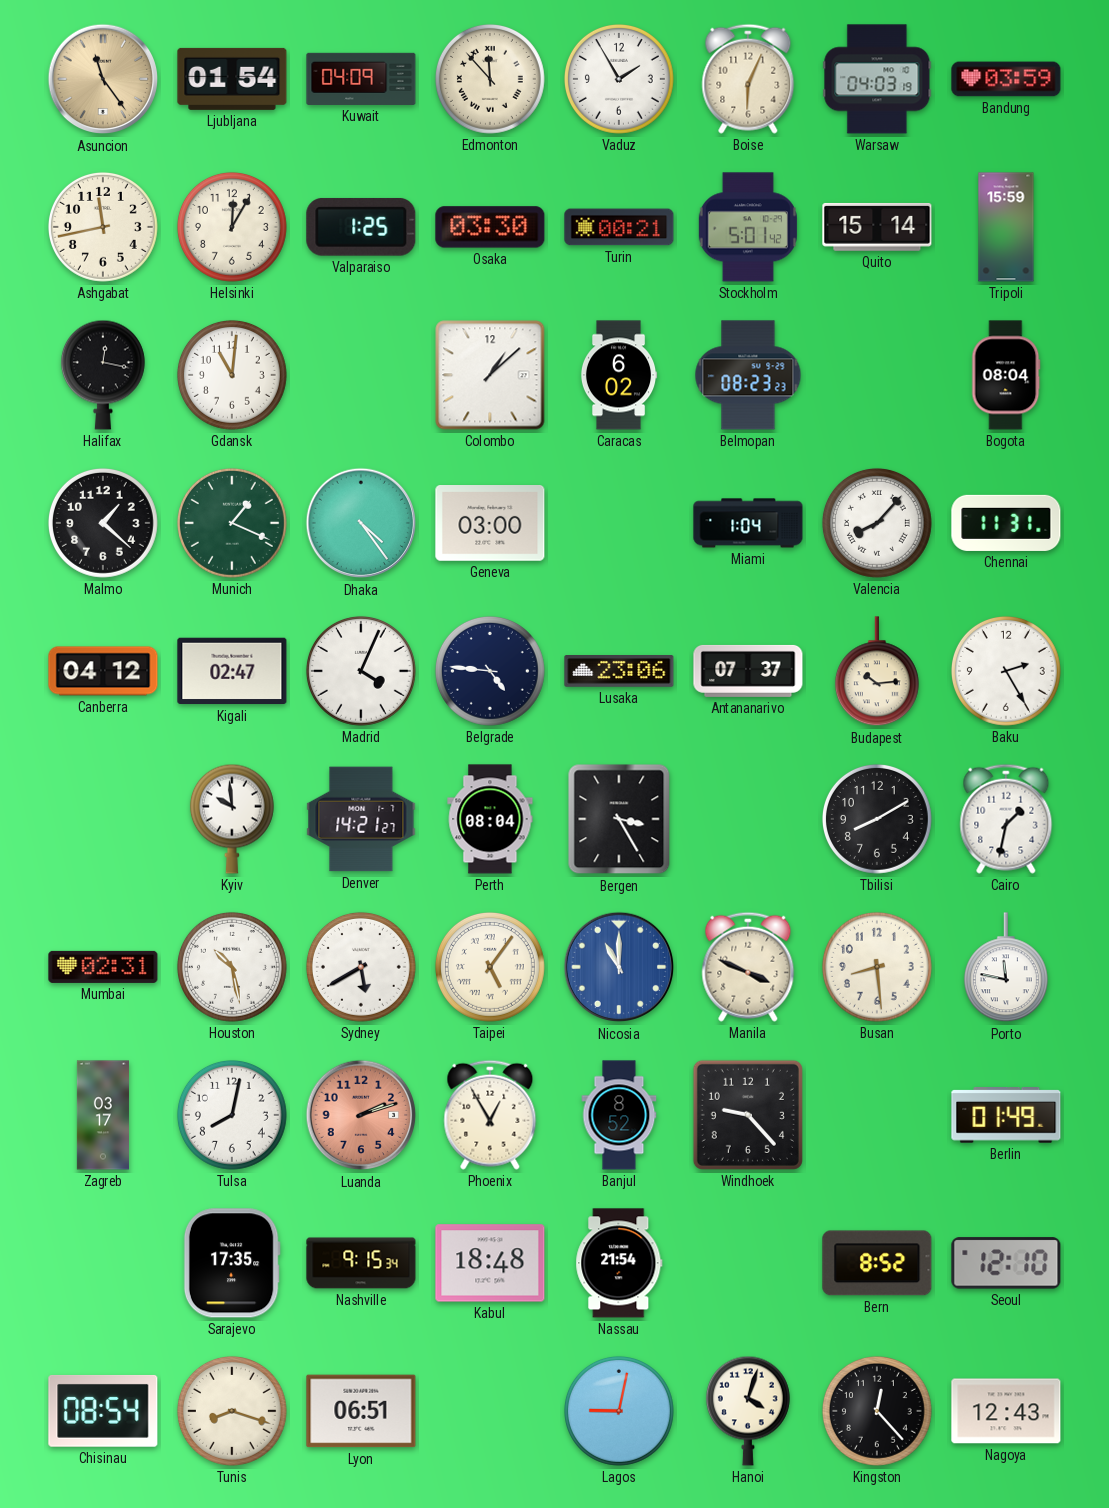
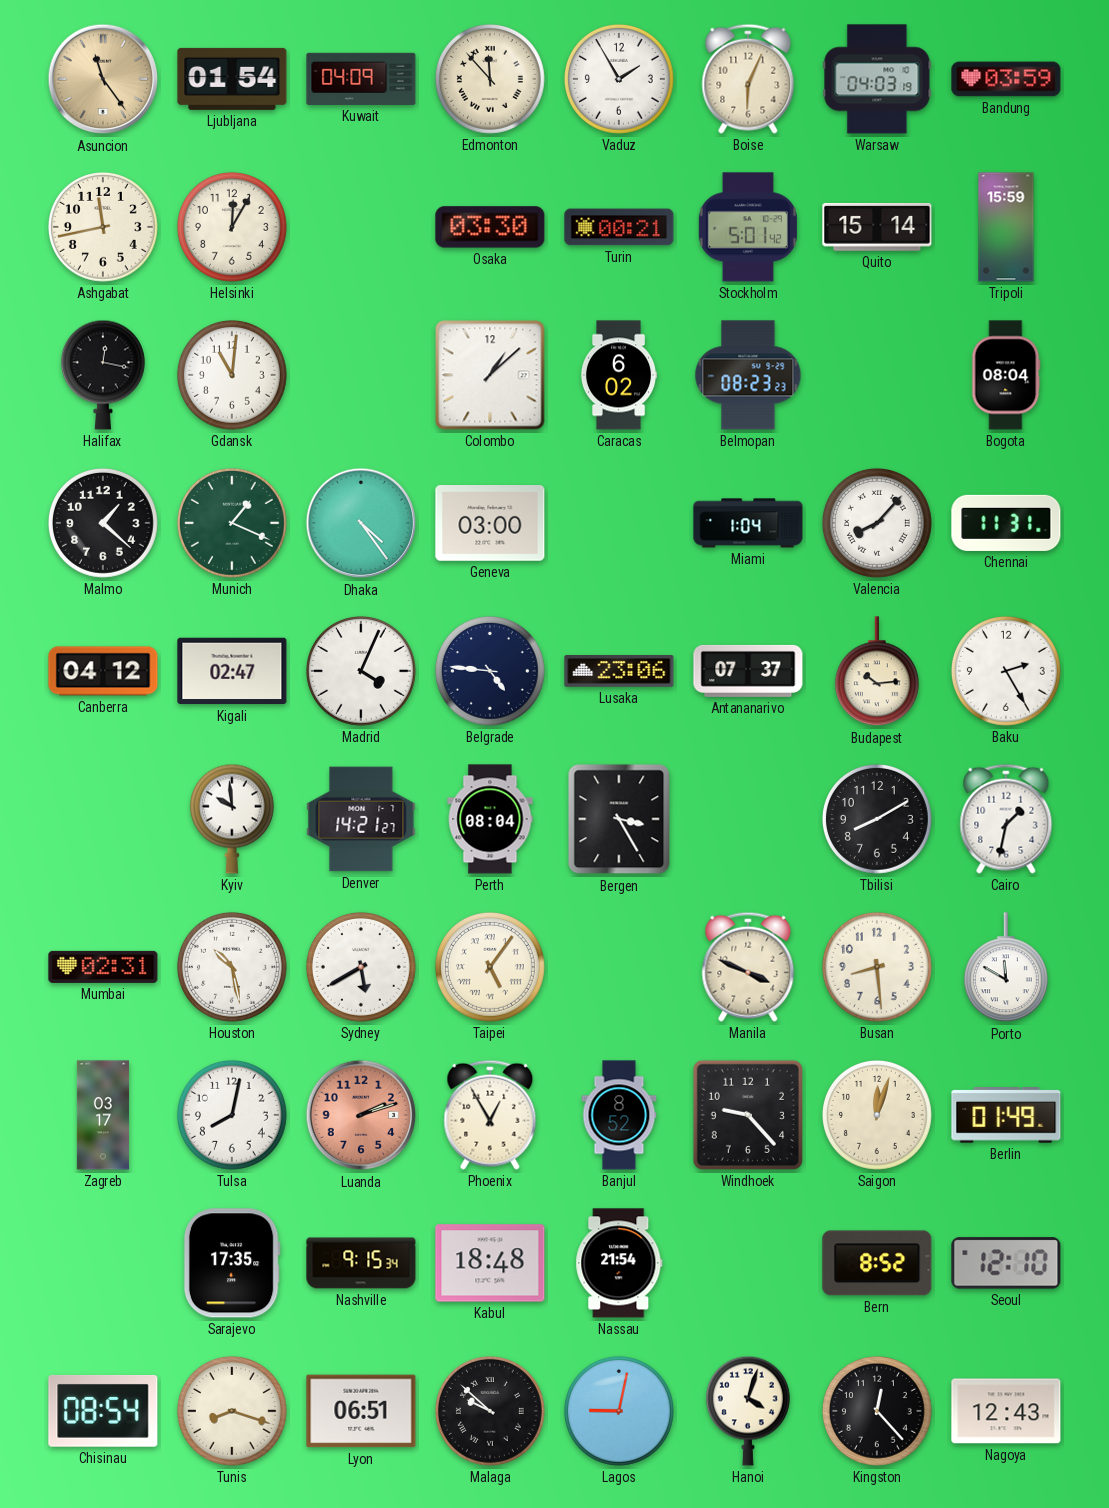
Valparaiso: 1:25 -> none
Nicosia: 11:00 -> none
Porto: 11:47 -> 11:50
Saigon: none -> 12:03
Malaga: none -> 9:52
